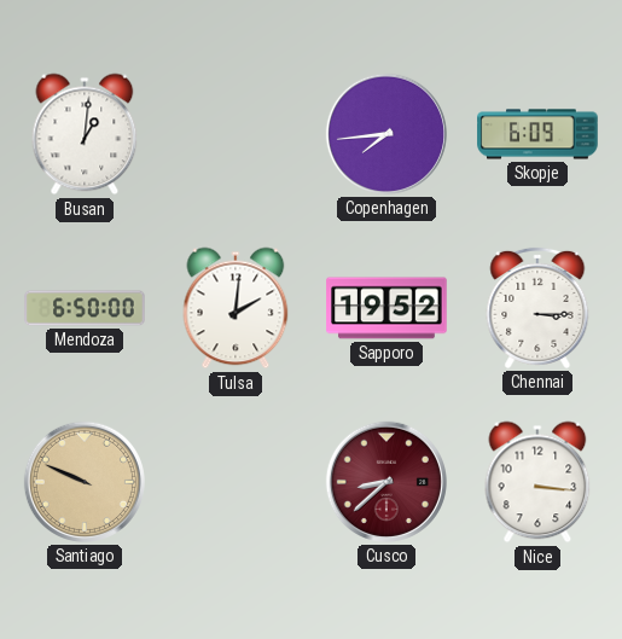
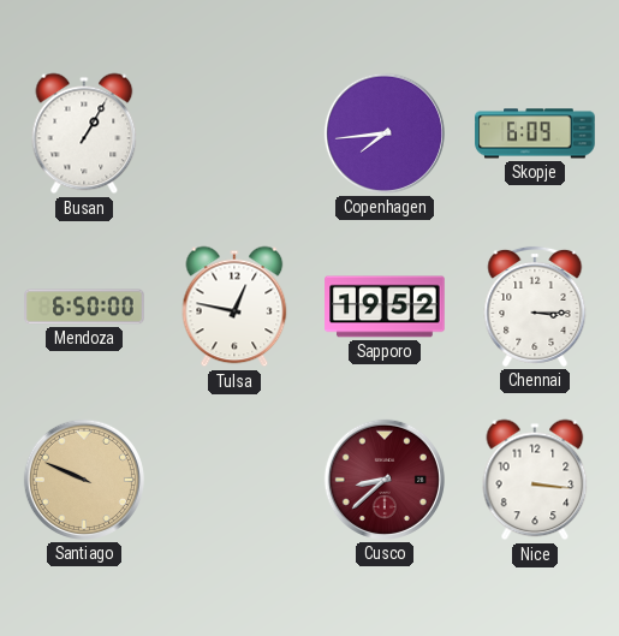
Busan: 1:01 -> 1:05
Tulsa: 2:01 -> 12:47
